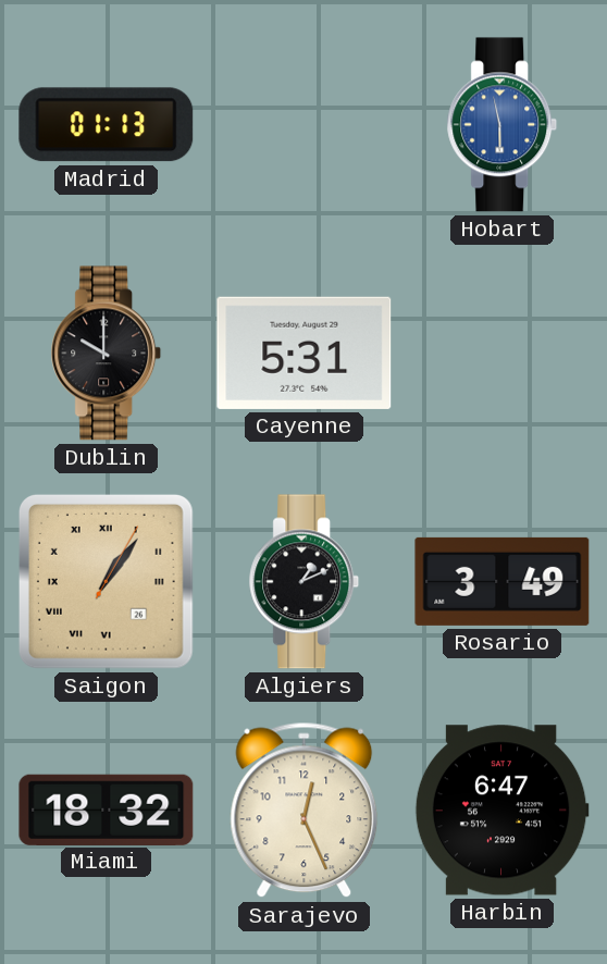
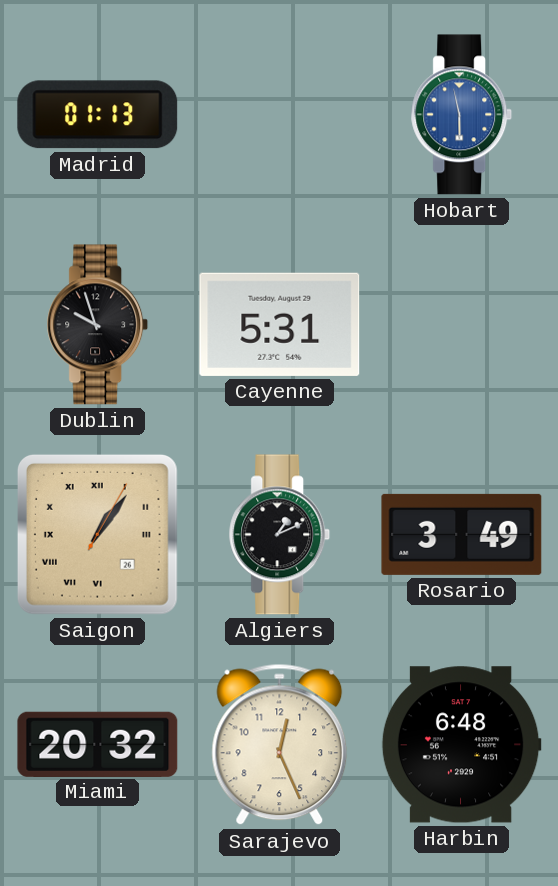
Dublin: 10:00 -> 9:57
Miami: 18:32 -> 20:32
Harbin: 6:47 -> 6:48
